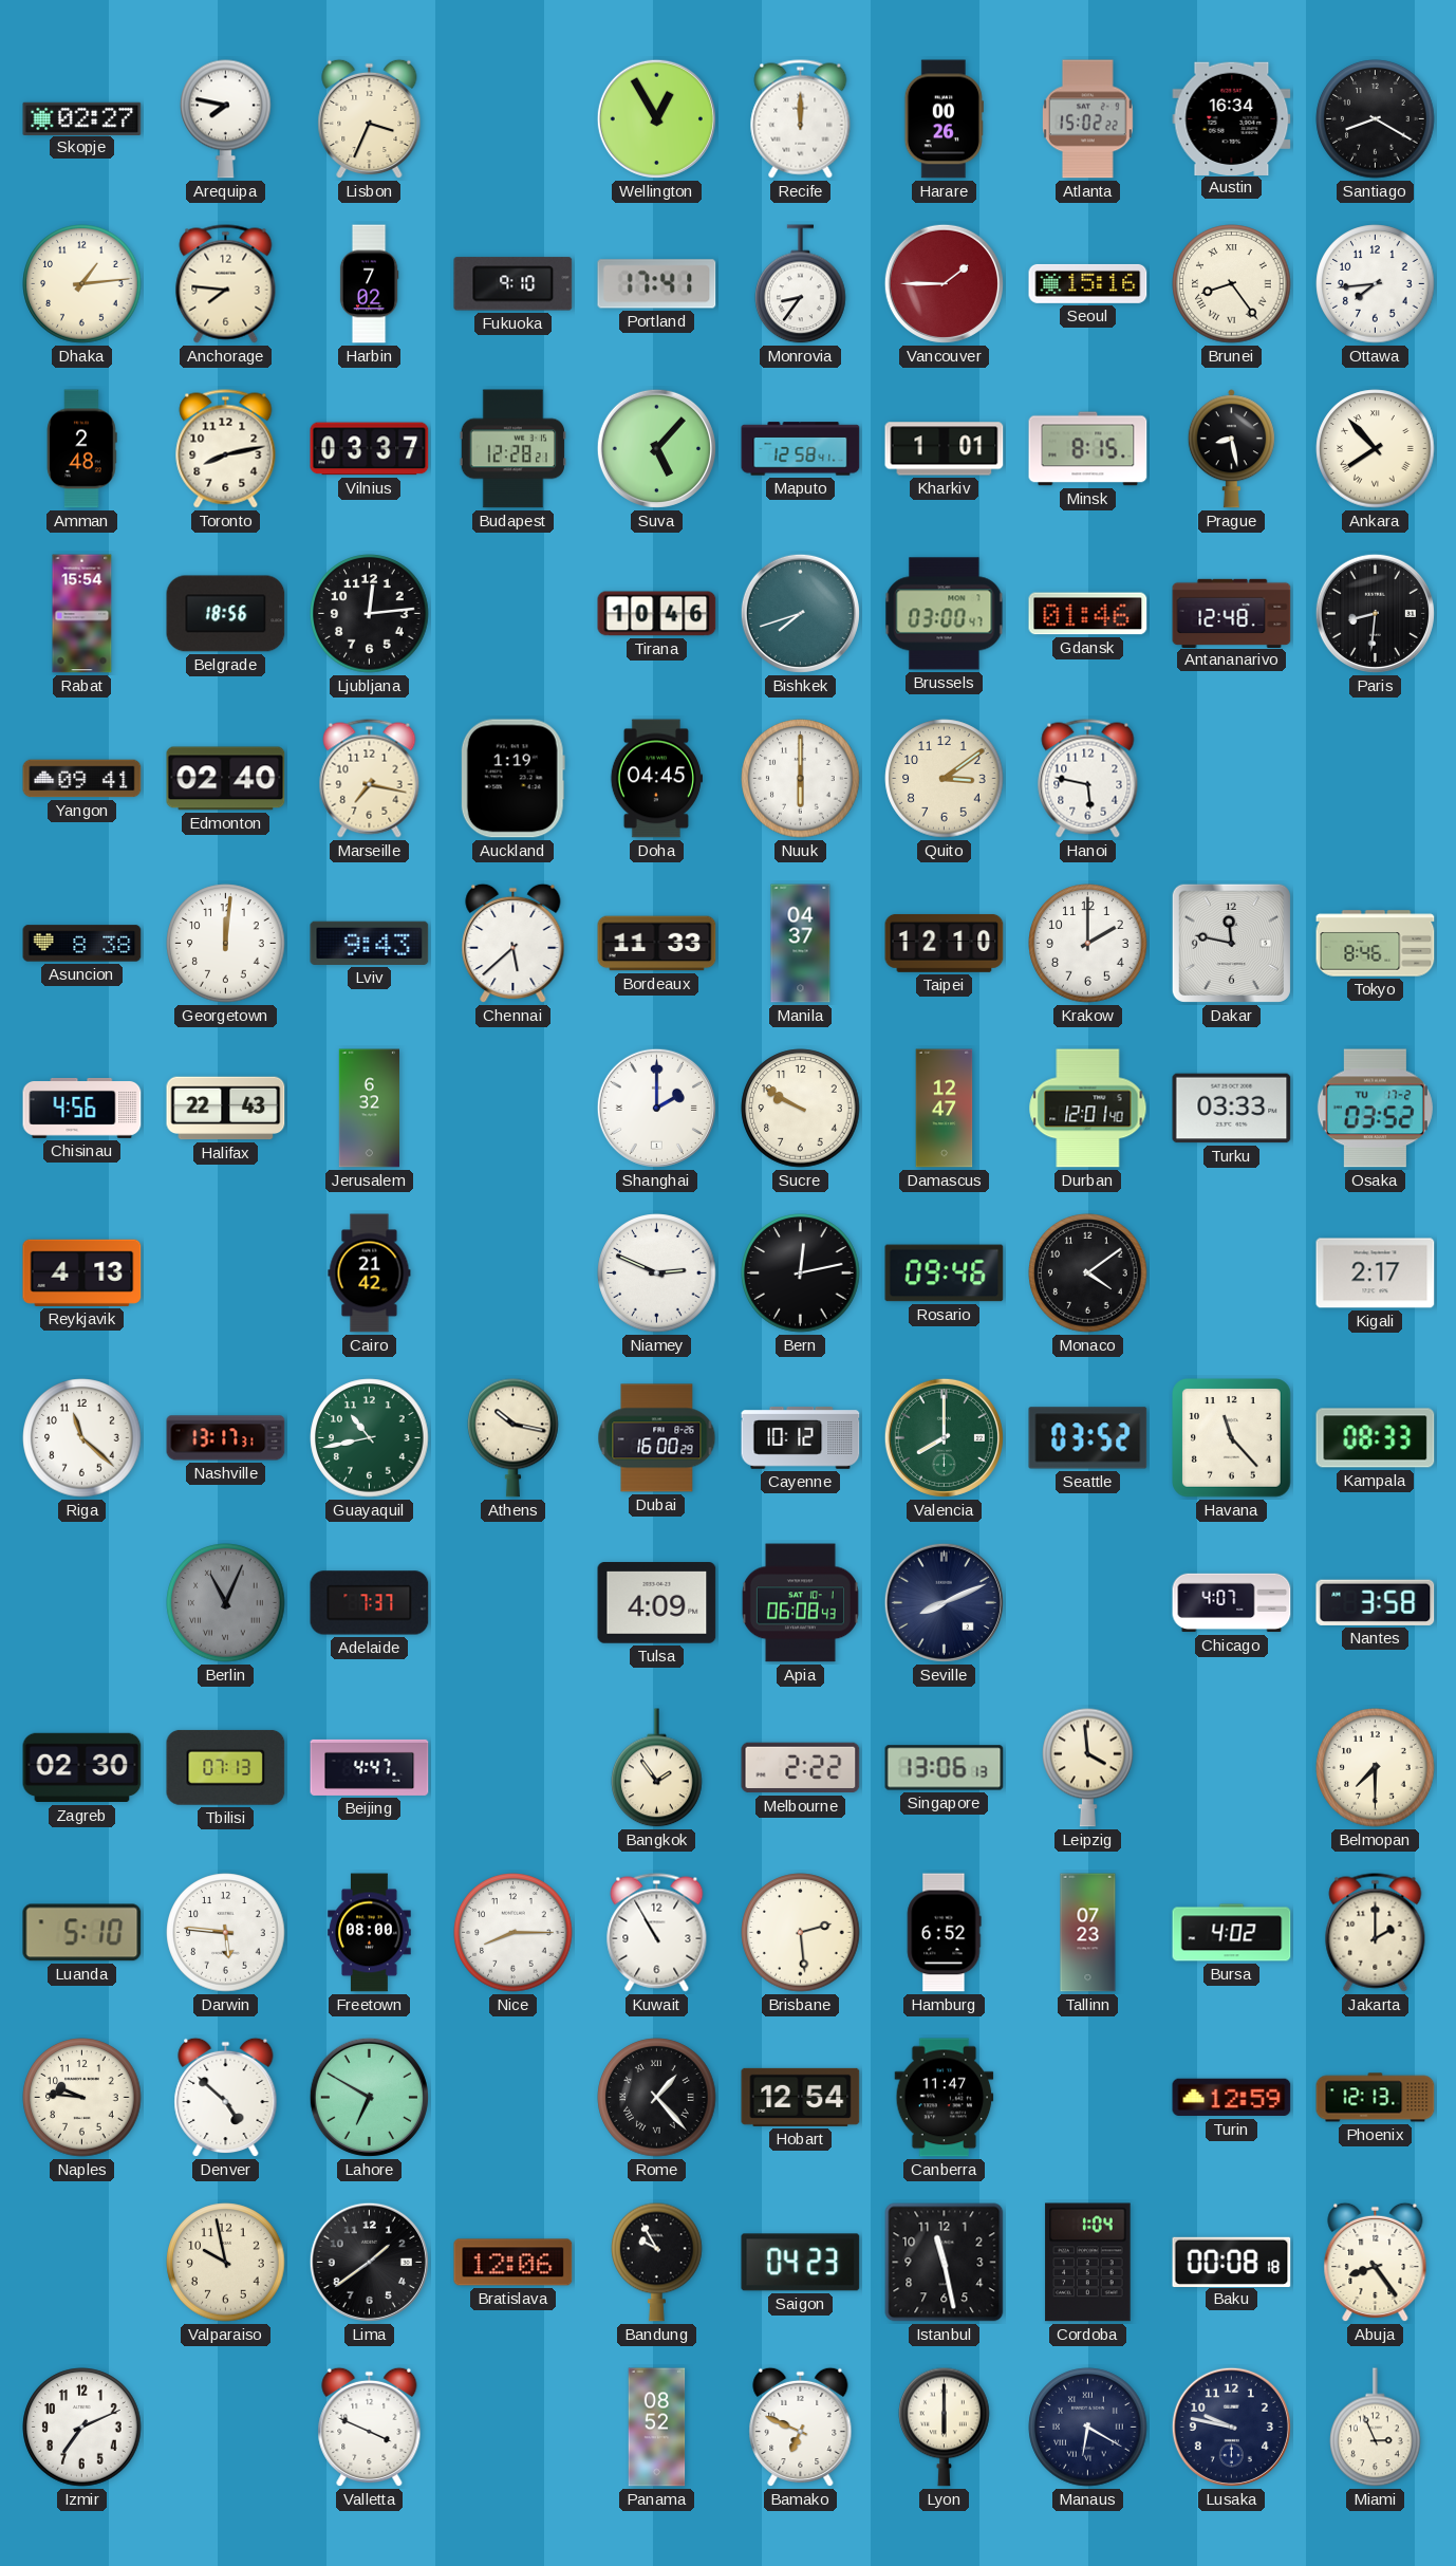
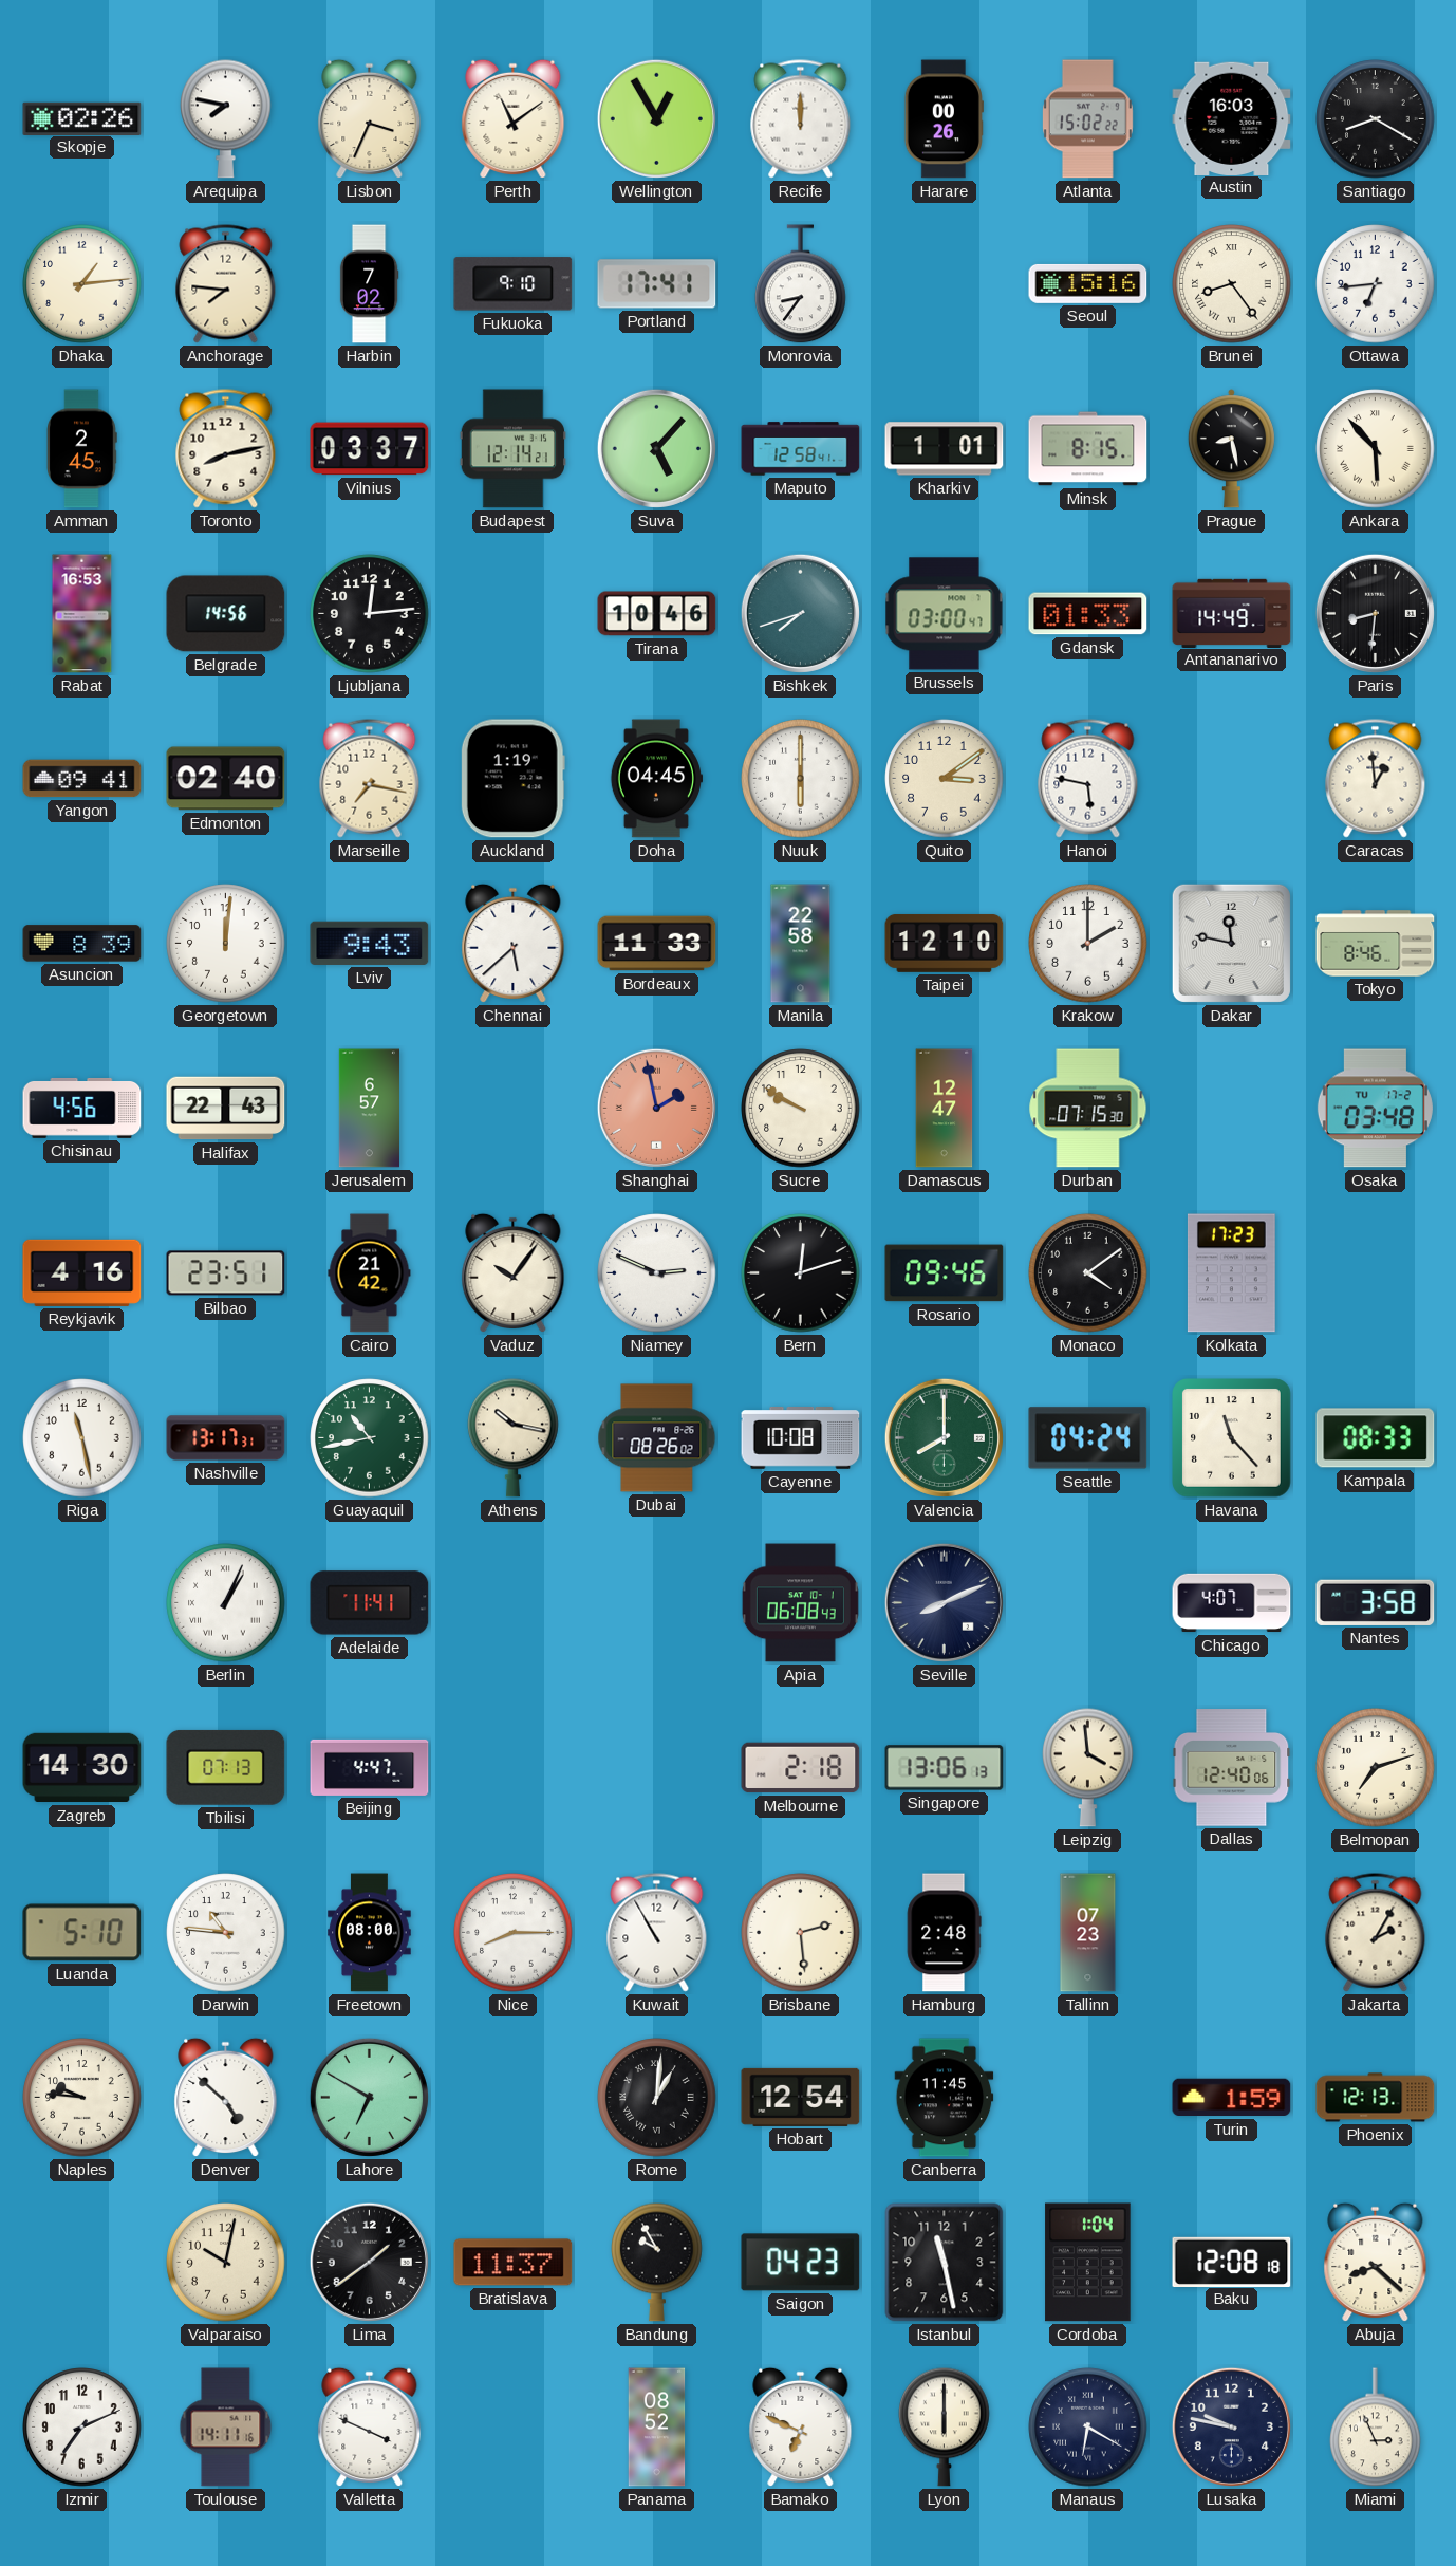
Skopje: 02:27 -> 02:26
Perth: none -> 11:09
Austin: 16:34 -> 16:03
Vancouver: 1:45 -> none
Ottawa: 7:44 -> 6:44
Amman: 2:48 -> 2:45
Budapest: 12:28 -> 12:14
Ankara: 7:53 -> 5:53
Rabat: 15:54 -> 16:53
Belgrade: 18:56 -> 14:56
Gdansk: 01:46 -> 01:33
Antananarivo: 12:48 -> 14:49
Caracas: none -> 12:59
Asuncion: 8:38 -> 8:39
Manila: 04:37 -> 22:58
Jerusalem: 6:32 -> 6:57
Shanghai: 2:00 -> 1:58
Shanghai dial: white -> salmon
Durban: 12:01 -> 07:15
Turku: 03:33 -> none
Osaka: 03:52 -> 03:48
Reykjavik: 4:13 -> 4:16
Bilbao: none -> 23:51
Vaduz: none -> 10:06
Bern: 12:13 -> 12:12
Kolkata: none -> 17:23
Kigali: 2:17 -> none
Riga: 11:22 -> 11:28
Dubai: 16:00 -> 08:26
Cayenne: 10:12 -> 10:08
Seattle: 03:52 -> 04:24
Berlin: 11:04 -> 1:04
Berlin dial: grey -> white
Adelaide: 7:37 -> 11:41
Tulsa: 4:09 -> none
Zagreb: 02:30 -> 14:30
Bangkok: 1:54 -> none
Melbourne: 2:22 -> 2:18
Dallas: none -> 12:40
Belmopan: 7:30 -> 7:12
Darwin: 5:46 -> 10:46
Hamburg: 6:52 -> 2:48
Bursa: 4:02 -> none
Jakarta: 2:00 -> 2:05
Rome: 1:23 -> 1:01
Canberra: 11:47 -> 11:45
Turin: 12:59 -> 1:59
Valparaiso: 9:58 -> 10:02
Bratislava: 12:06 -> 11:37
Baku: 00:08 -> 12:08
Abuja: 8:24 -> 8:22
Toulouse: none -> 14:11
